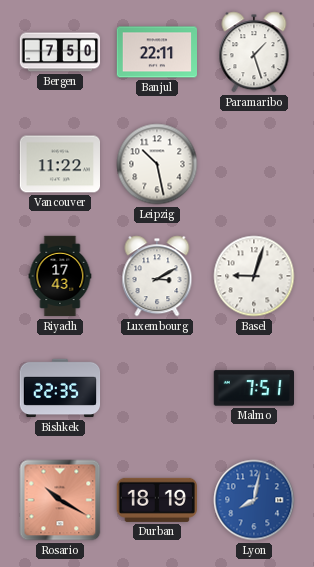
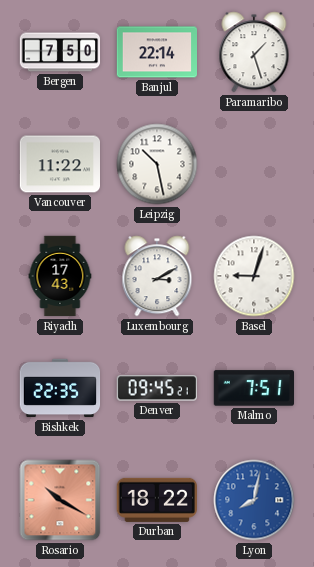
Banjul: 22:11 -> 22:14
Denver: none -> 09:45
Durban: 18:19 -> 18:22
